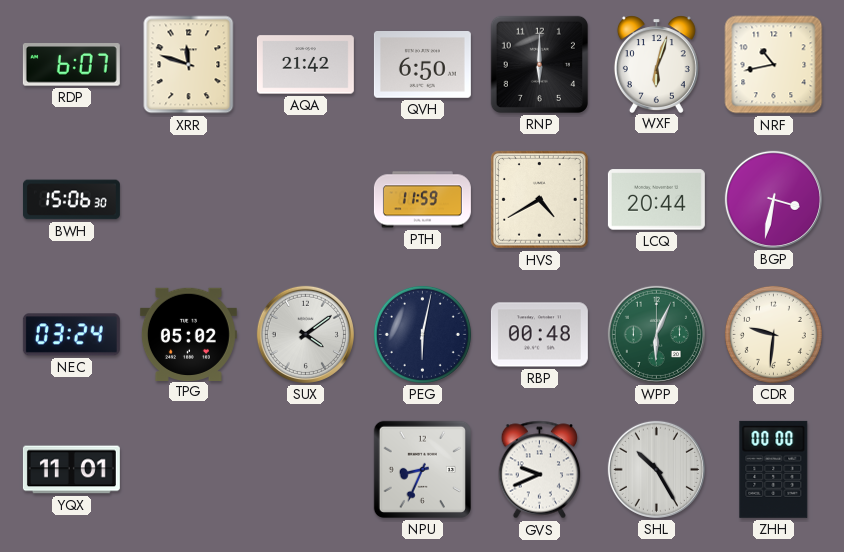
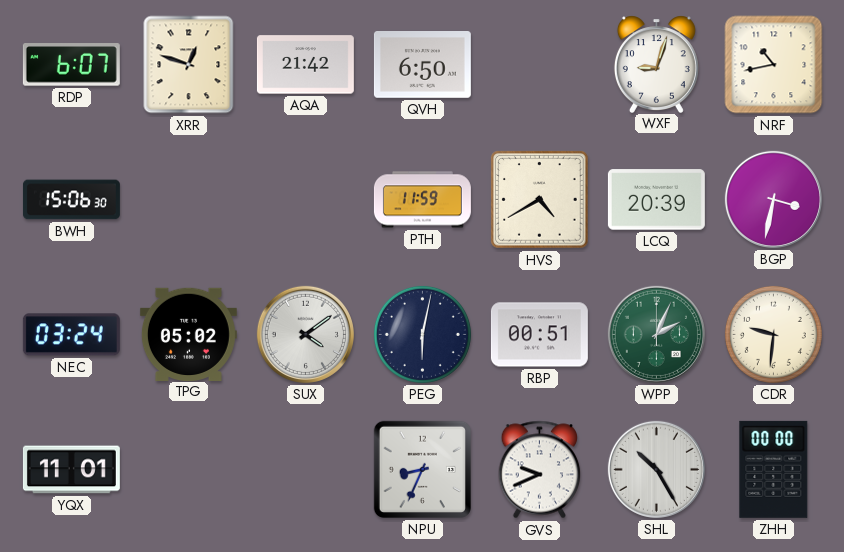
XRR: 11:48 -> 12:48
RNP: 6:00 -> none
WXF: 6:03 -> 9:03
LCQ: 20:44 -> 20:39
RBP: 00:48 -> 00:51
WPP: 6:04 -> 2:04
